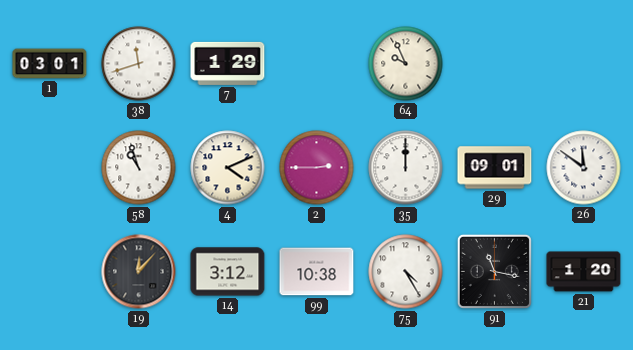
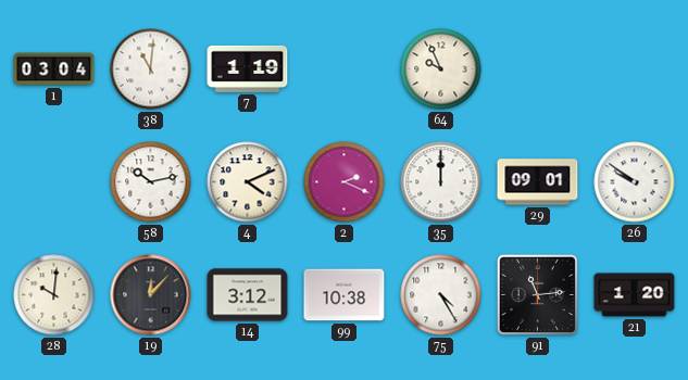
1: 03:01 -> 03:04
38: 11:42 -> 11:01
7: 1:29 -> 1:19
58: 10:57 -> 10:13
2: 2:45 -> 2:19
26: 11:51 -> 9:51
28: none -> 10:01
91: 11:17 -> 11:14
